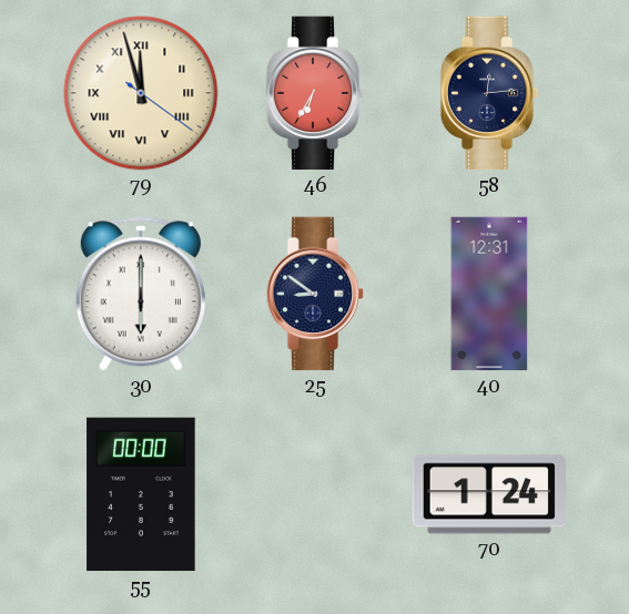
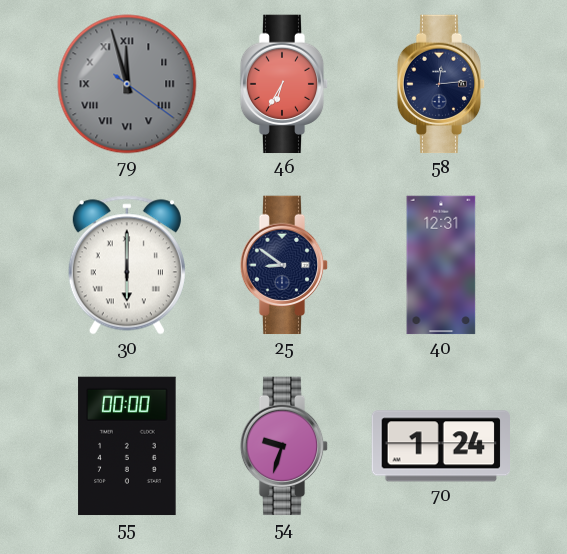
79 dial: cream -> grey
54: none -> 9:33
